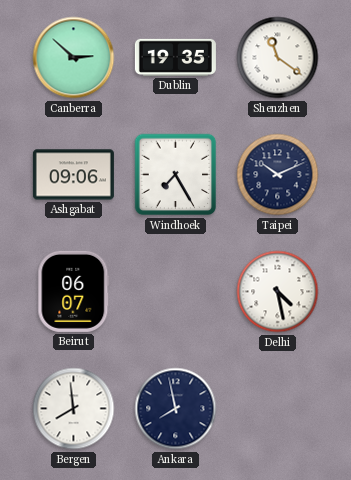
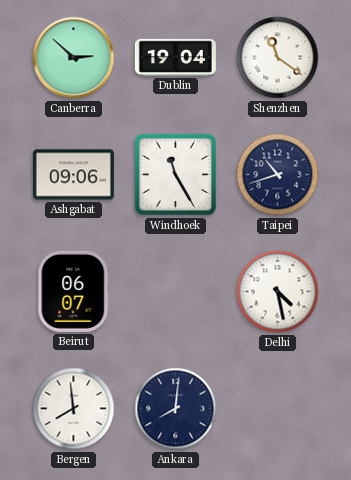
Dublin: 19:35 -> 19:04
Windhoek: 7:25 -> 11:25
Taipei: 10:11 -> 10:42
Ankara: 7:58 -> 8:01
